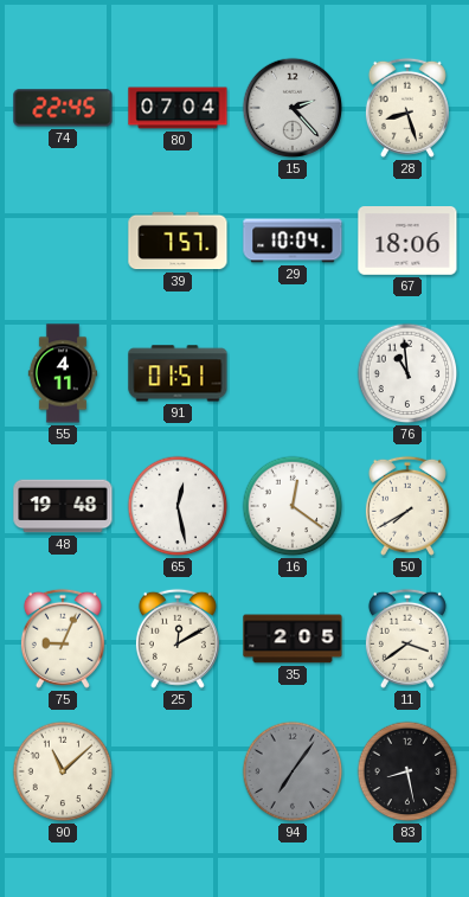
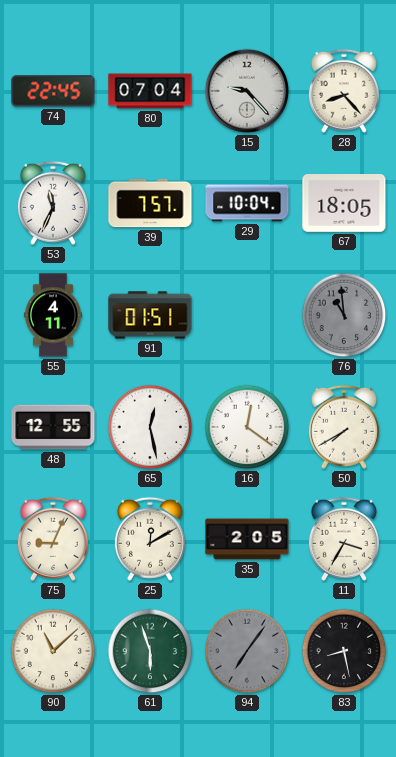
15: 2:23 -> 9:23
28: 8:27 -> 8:23
53: none -> 11:34
67: 18:06 -> 18:05
76 dial: white -> grey
48: 19:48 -> 12:55
11: 3:39 -> 3:35
61: none -> 5:57
